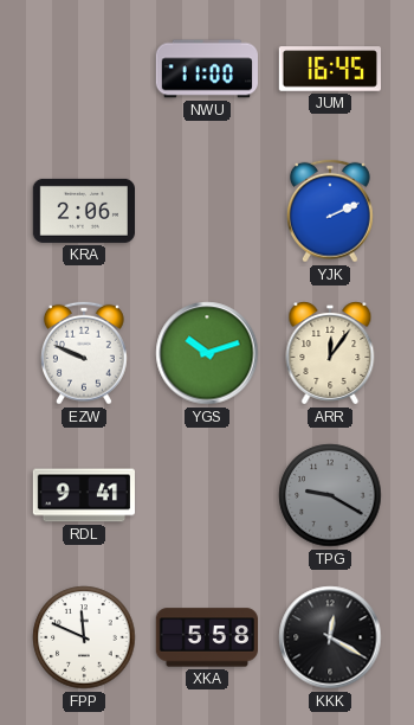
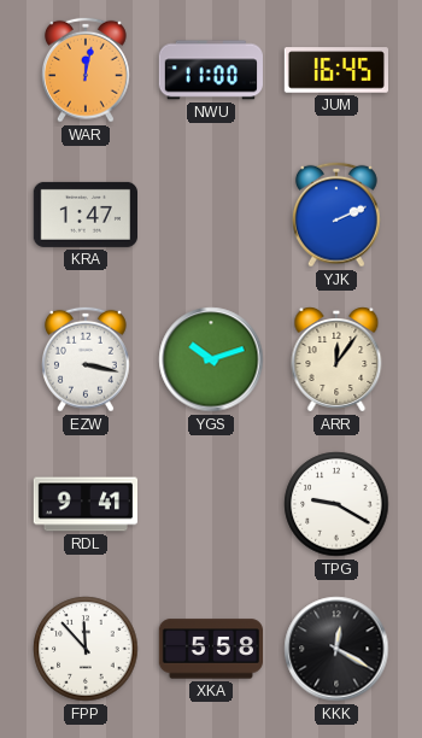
WAR: none -> 12:02
KRA: 2:06 -> 1:47
EZW: 9:49 -> 3:17
TPG dial: grey -> white
FPP: 11:49 -> 11:53
